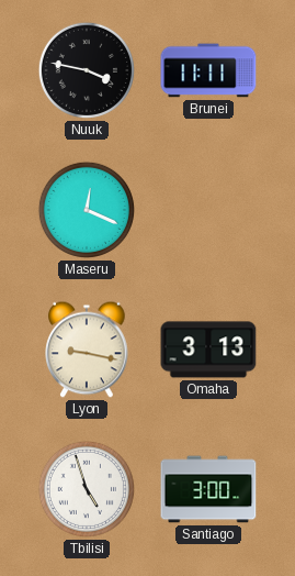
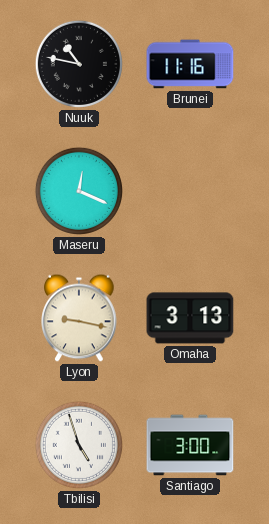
Nuuk: 3:47 -> 10:47
Brunei: 11:11 -> 11:16
